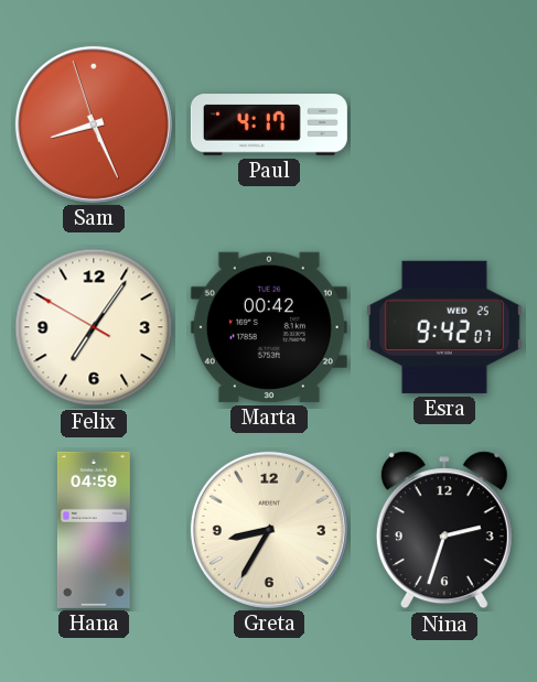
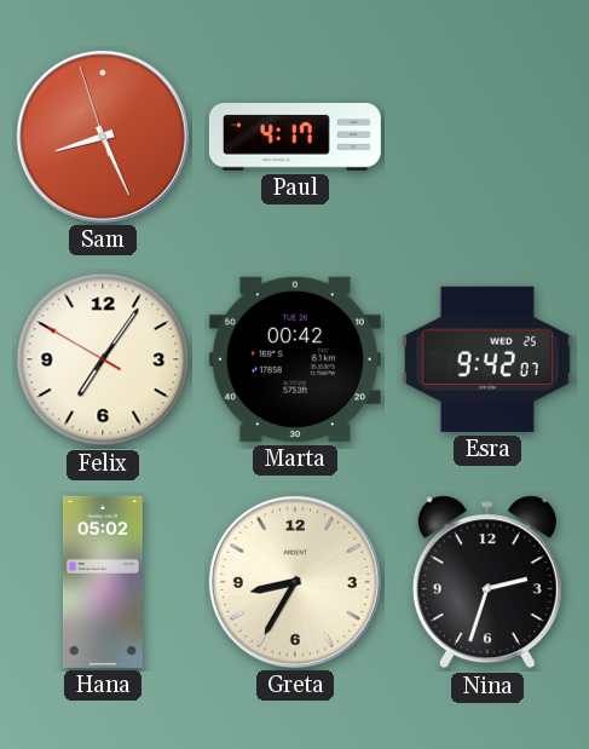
Hana: 04:59 -> 05:02
